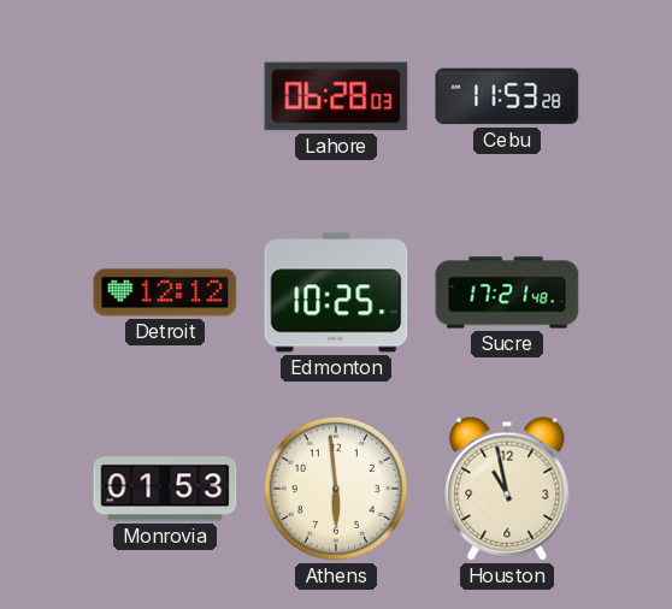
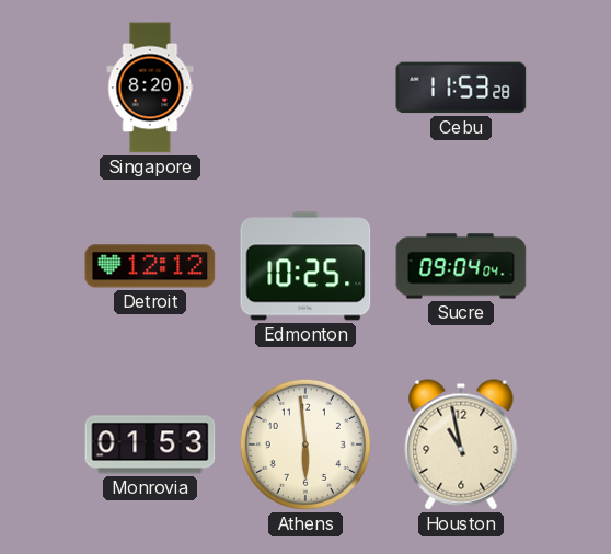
Singapore: none -> 8:20
Lahore: 06:28 -> none
Sucre: 17:21 -> 09:04
